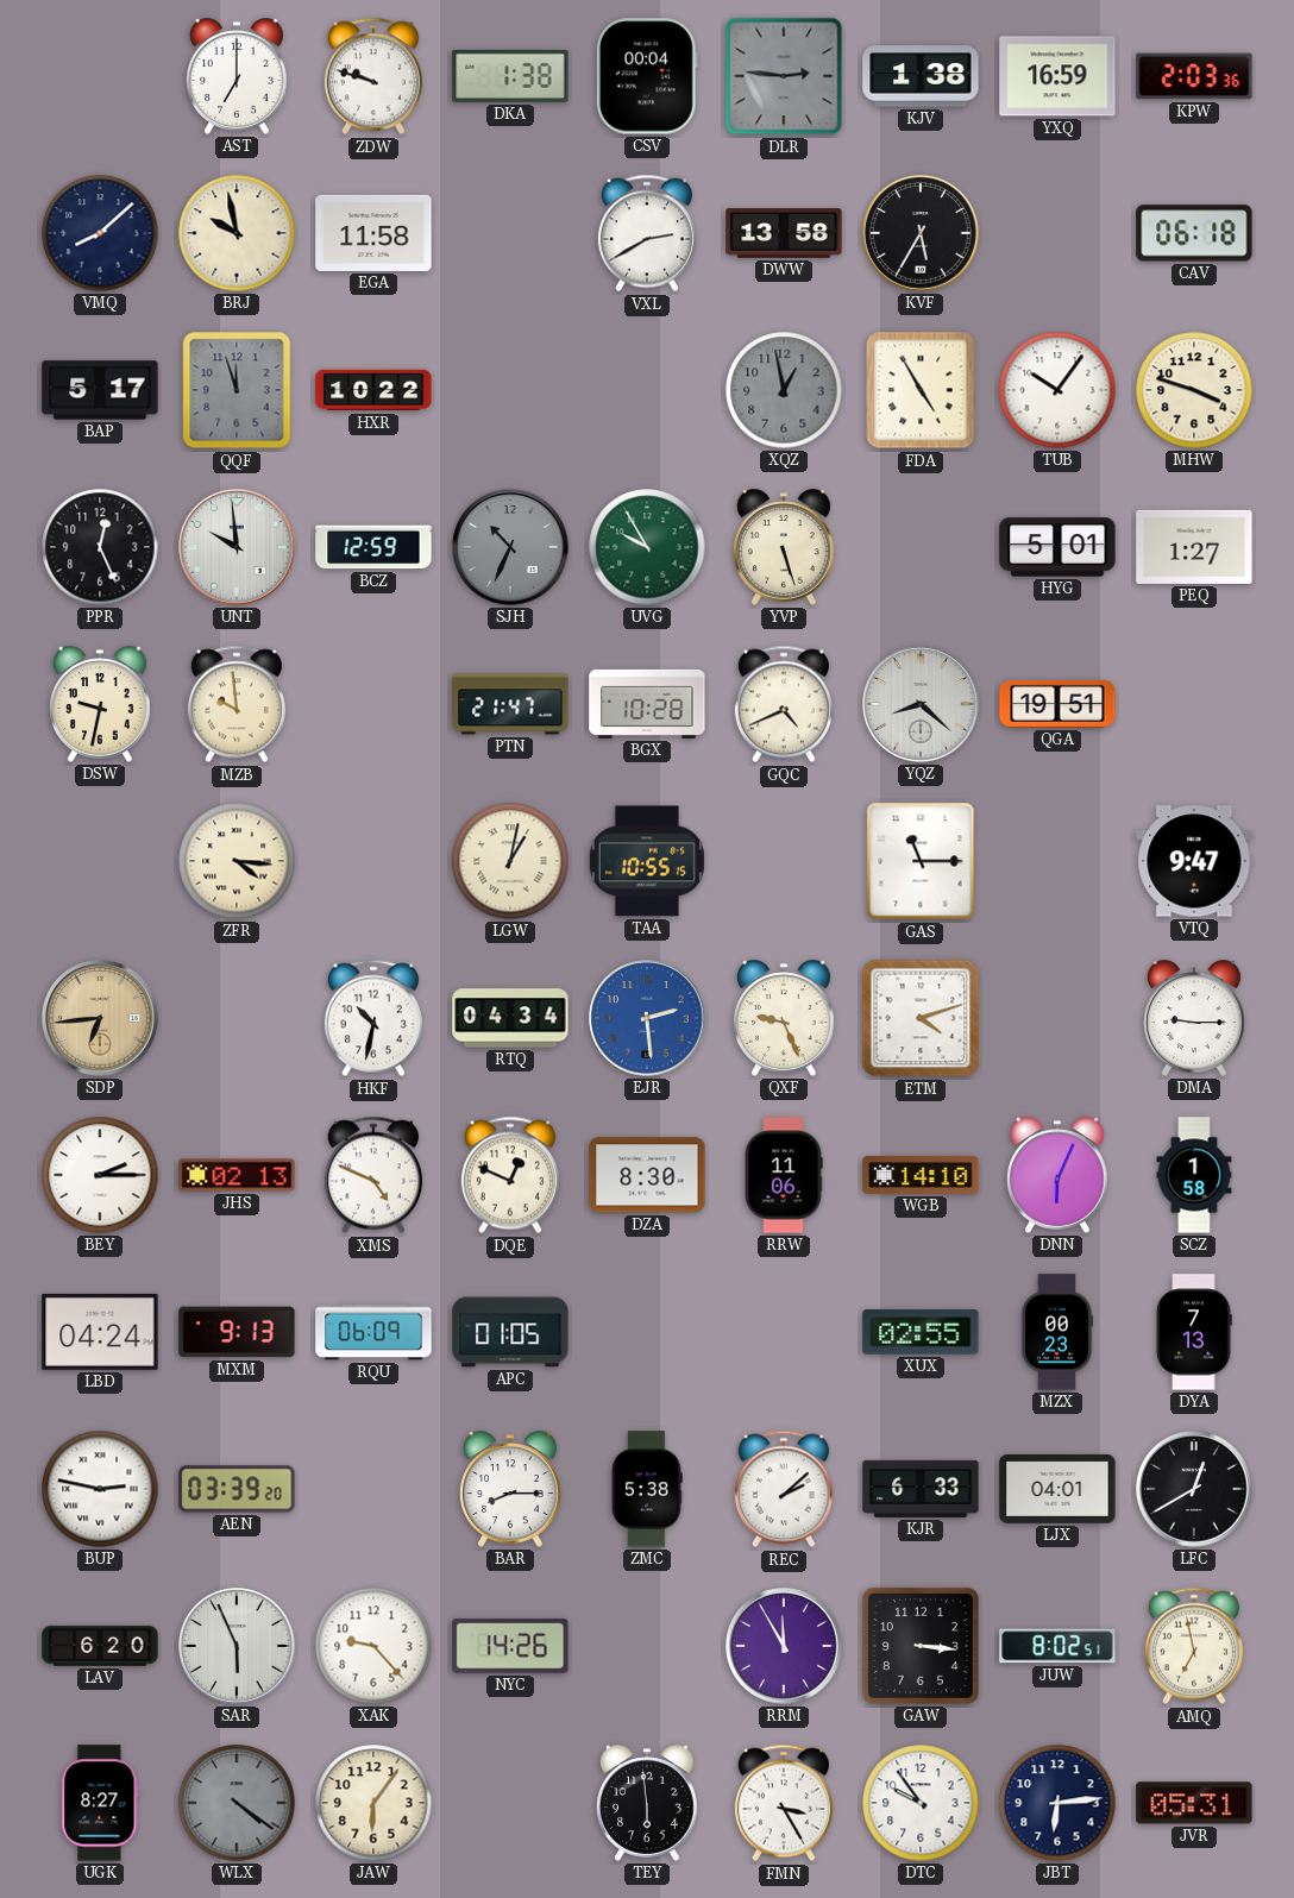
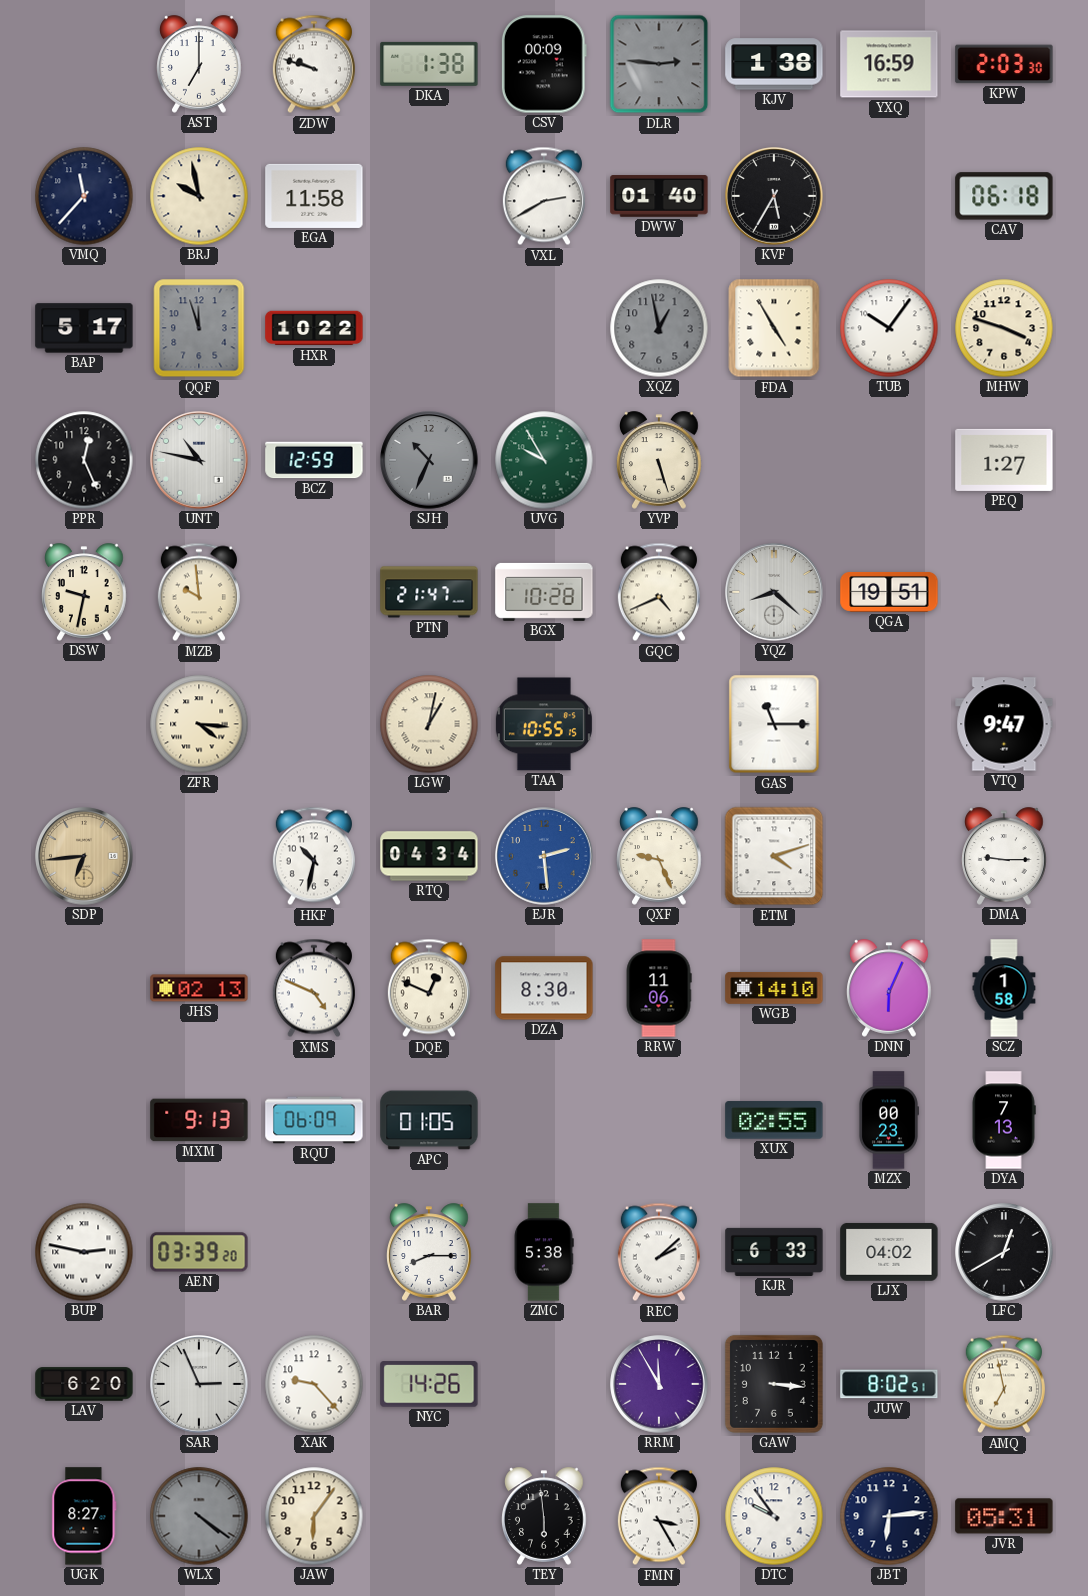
CSV: 00:04 -> 00:09
KPW: 2:03:36 -> 2:03:30
VMQ: 8:08 -> 11:37
DWW: 13:58 -> 01:40
UNT: 9:59 -> 10:47
HYG: 5:01 -> none
BEY: 2:15 -> none
LBD: 04:24 -> none
LJX: 04:01 -> 04:02
SAR: 5:56 -> 2:56
